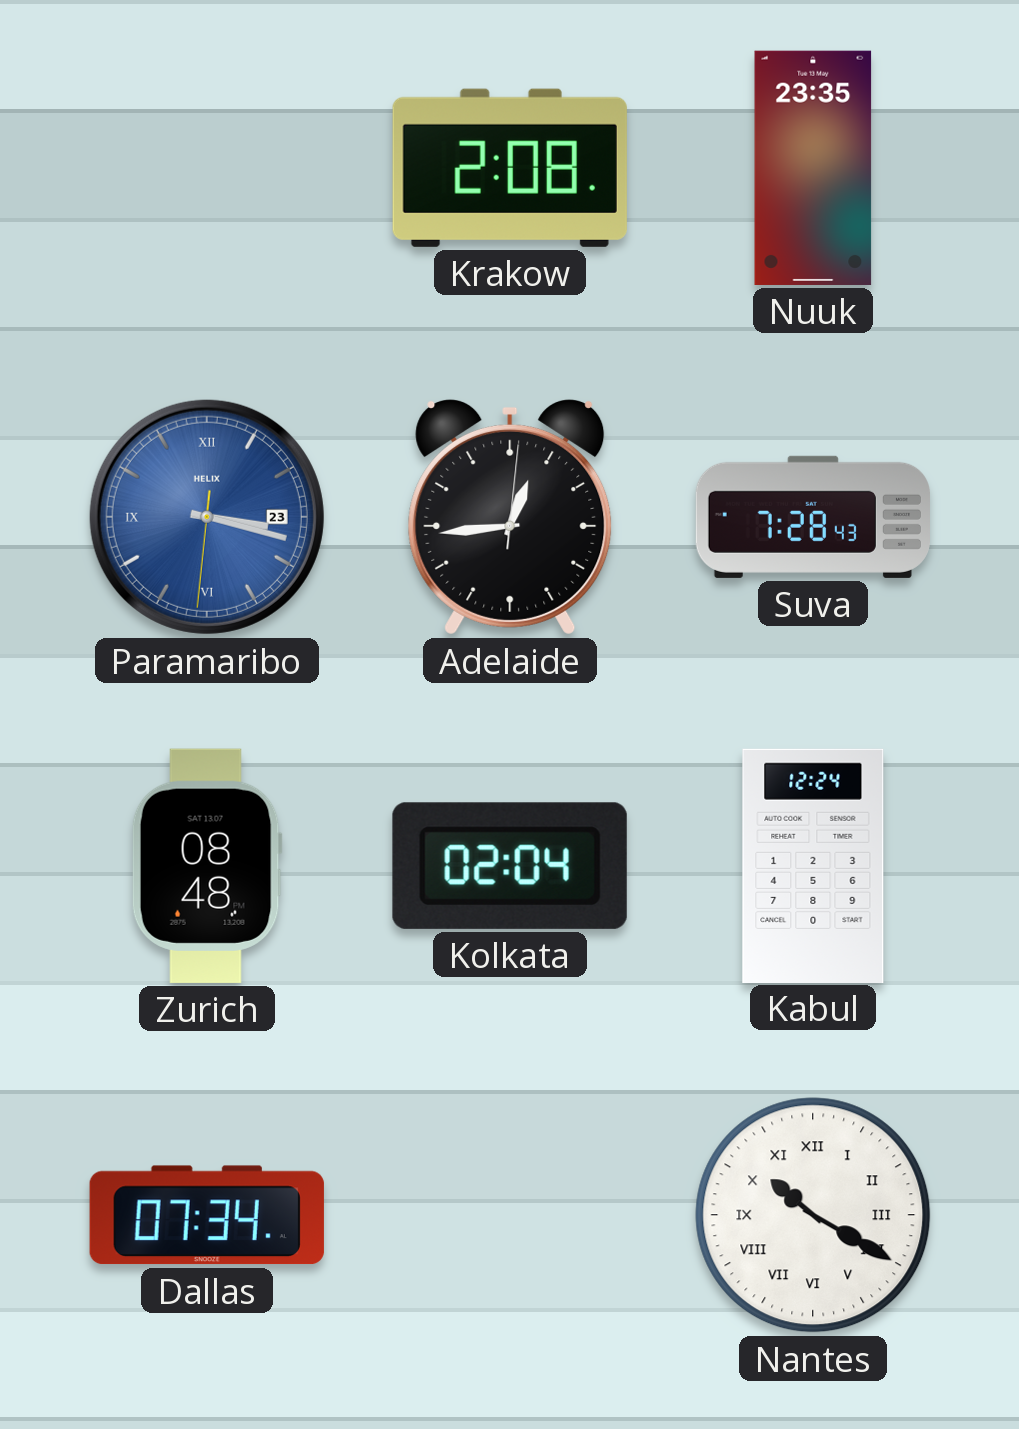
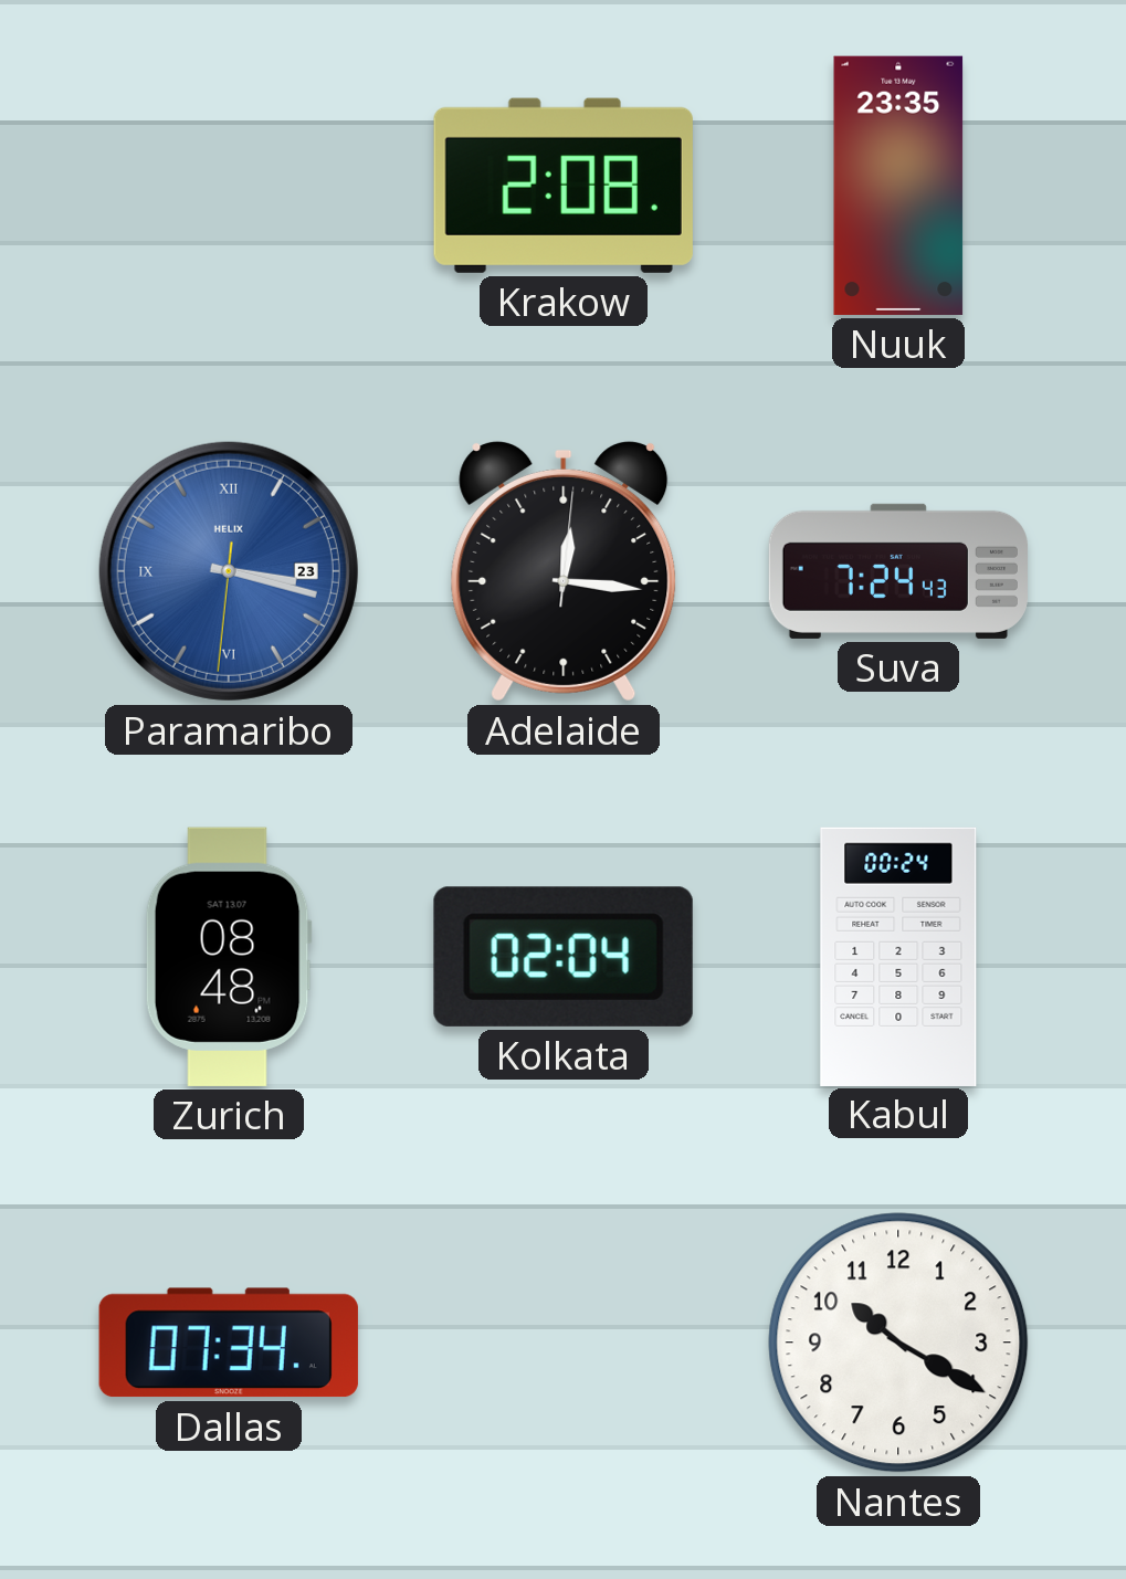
Adelaide: 12:44 -> 12:16
Suva: 7:28 -> 7:24
Kabul: 12:24 -> 00:24
Nantes numerals: Roman -> Arabic
